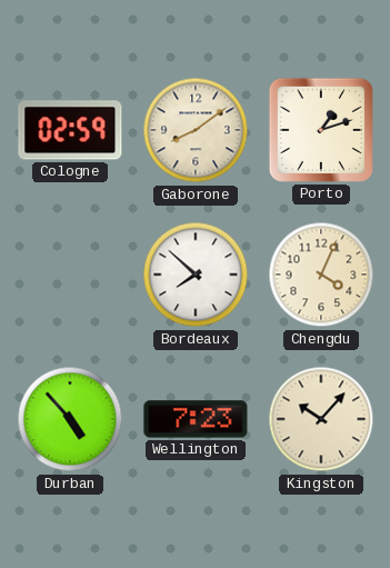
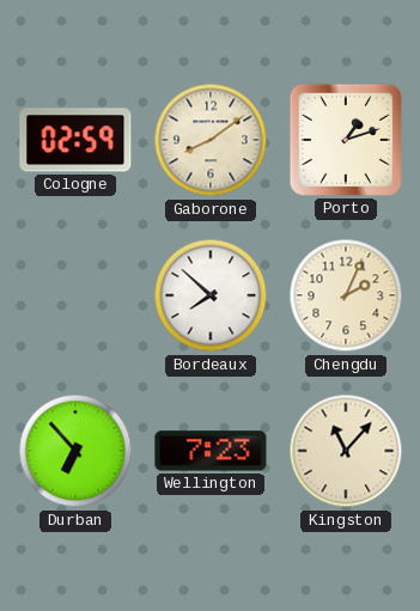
Chengdu: 4:04 -> 2:04
Durban: 4:53 -> 6:53
Kingston: 10:07 -> 11:07
